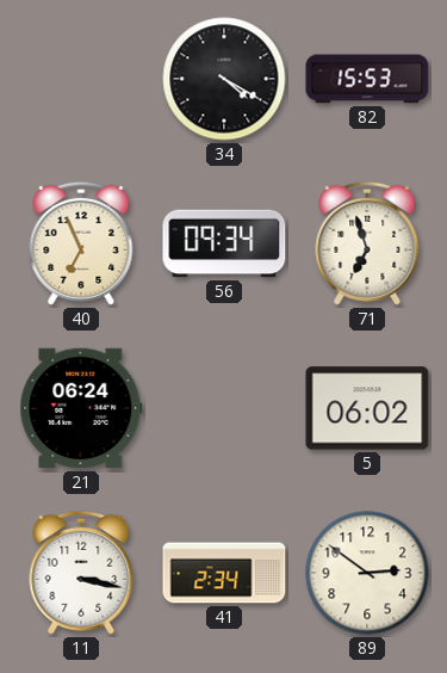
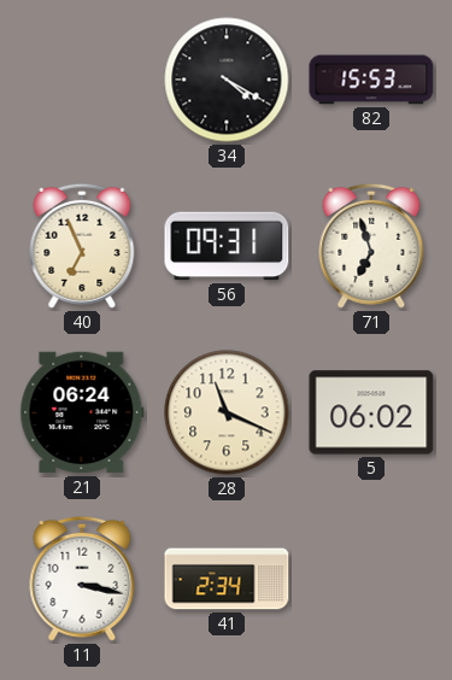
56: 09:34 -> 09:31
28: none -> 11:19
89: 2:51 -> none
